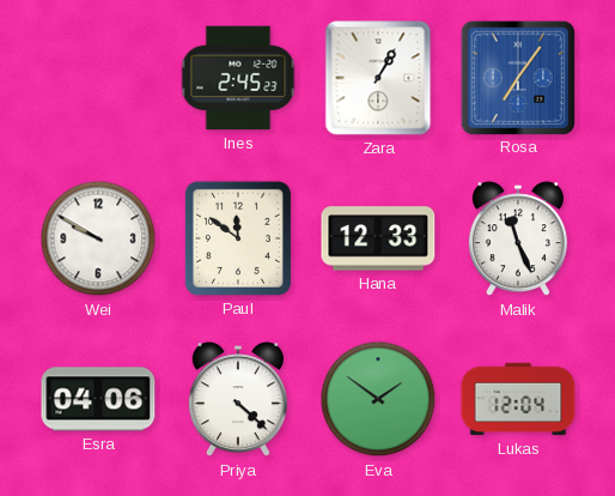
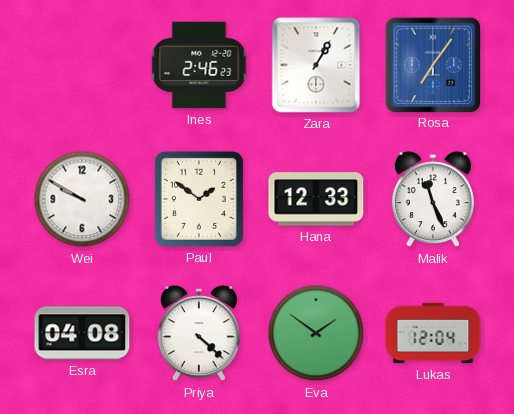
Ines: 2:45 -> 2:46
Paul: 11:51 -> 1:51
Esra: 04:06 -> 04:08
